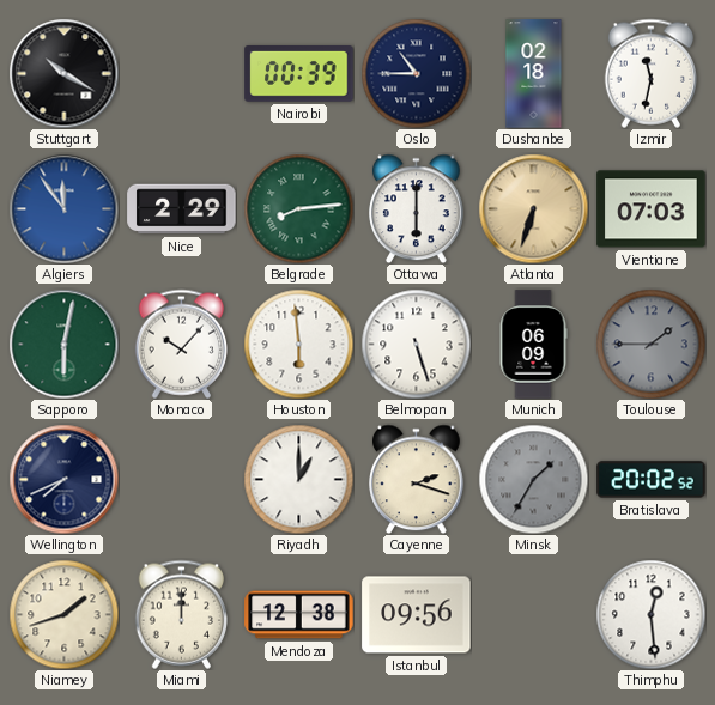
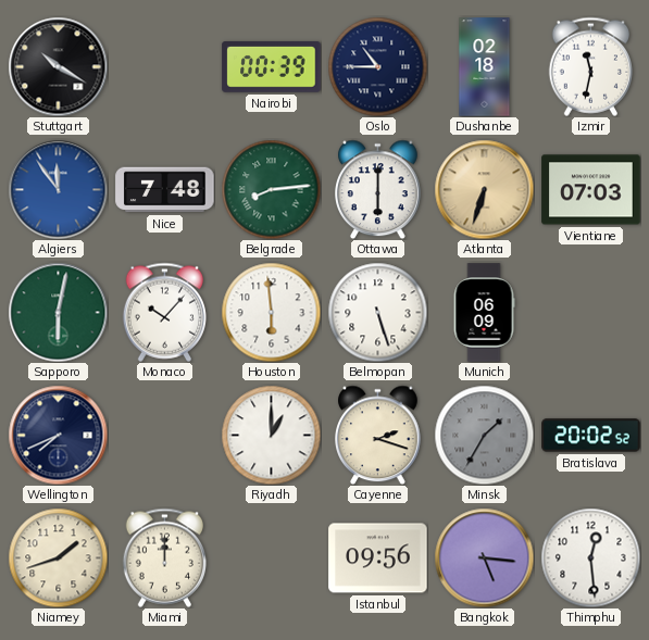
Nice: 2:29 -> 7:48
Toulouse: 1:45 -> none
Mendoza: 12:38 -> none
Bangkok: none -> 5:16
